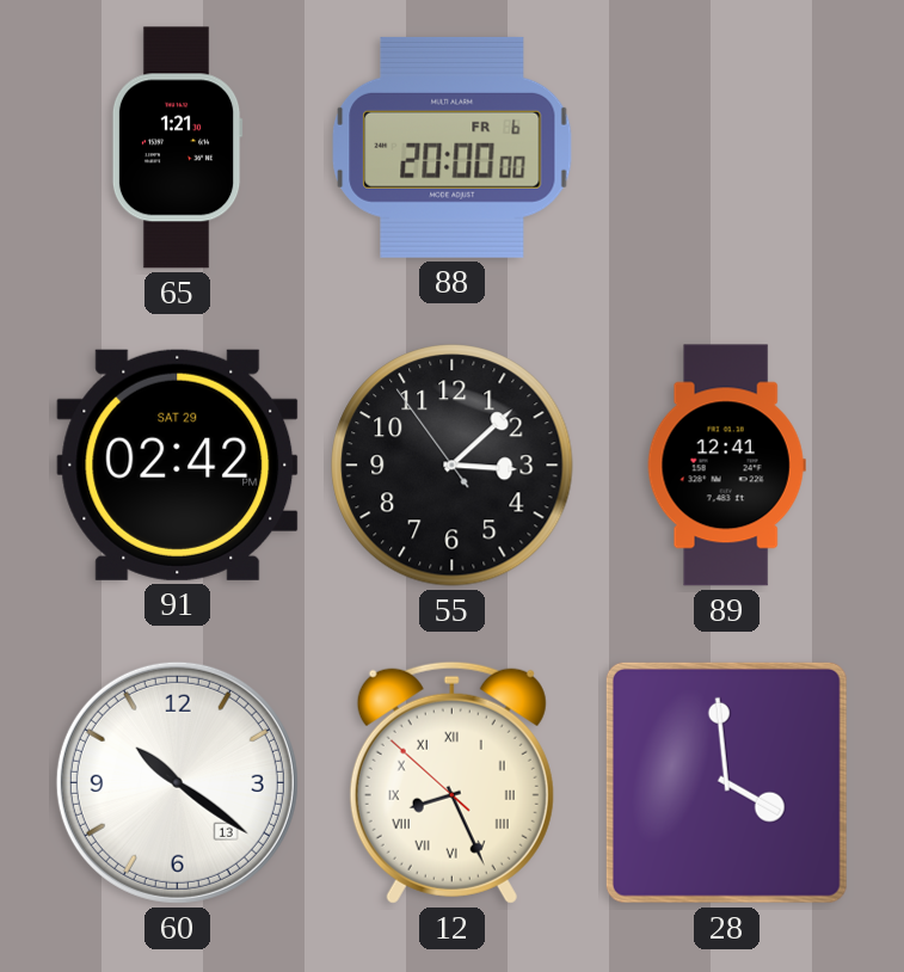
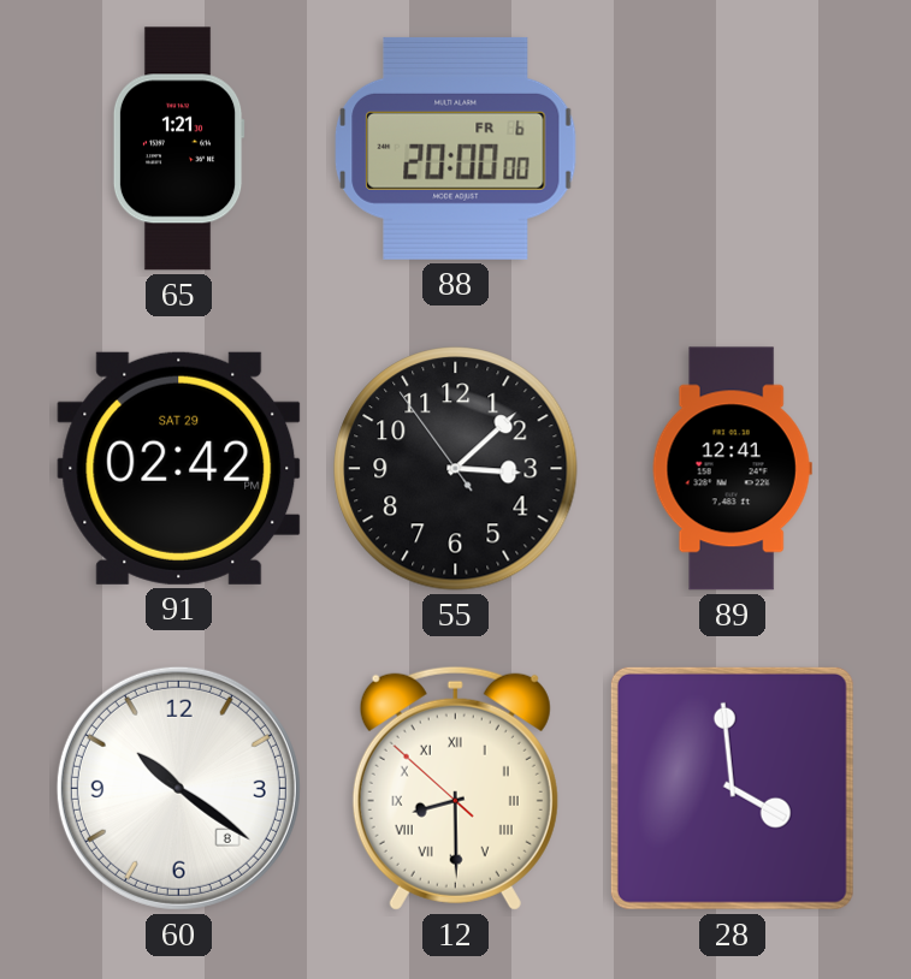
60 date: 13 -> 8
12: 8:25 -> 8:29
